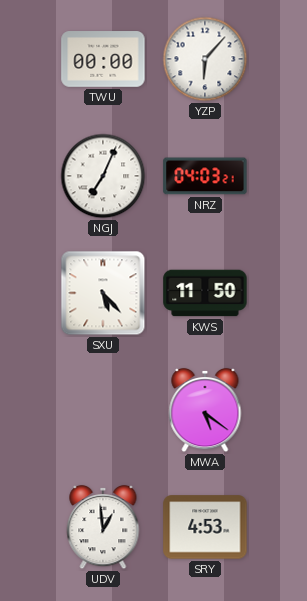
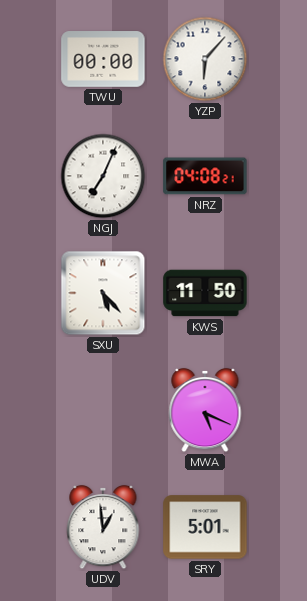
NRZ: 04:03 -> 04:08
MWA: 5:21 -> 5:19
SRY: 4:53 -> 5:01
